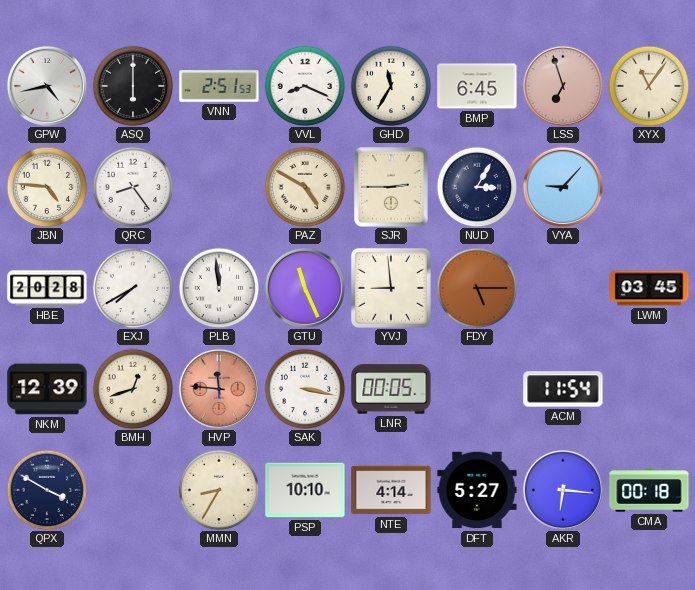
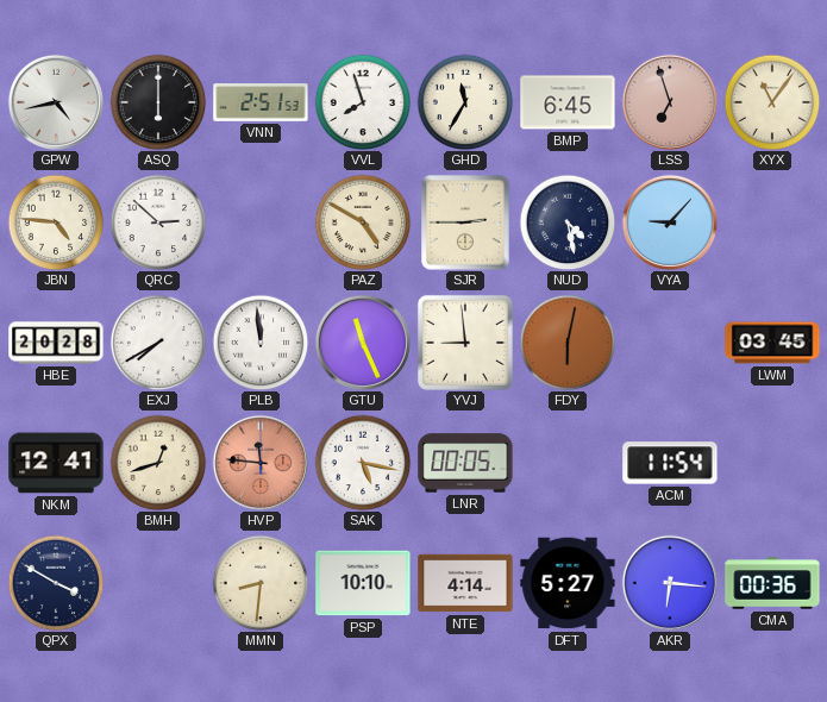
VVL: 8:19 -> 7:57
QRC: 8:24 -> 2:52
NUD: 3:05 -> 4:28
FDY: 5:15 -> 6:02
NKM: 12:39 -> 12:41
SAK: 3:17 -> 5:17
MMN: 8:35 -> 8:31
CMA: 00:18 -> 00:36
